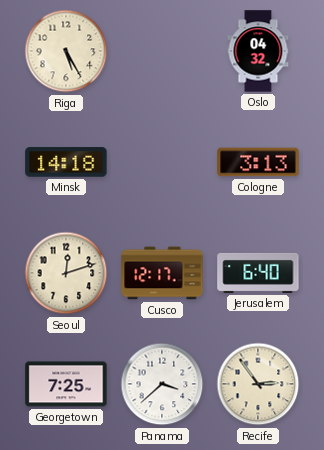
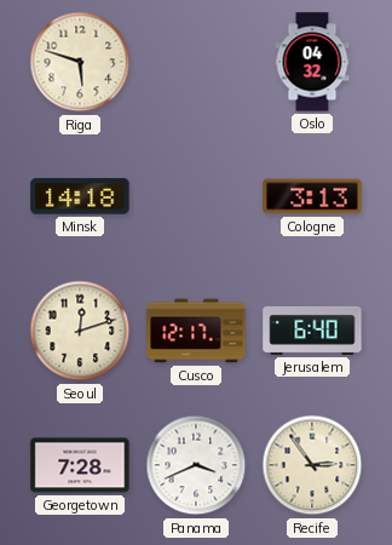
Riga: 5:25 -> 5:48
Georgetown: 7:25 -> 7:28
Panama: 3:38 -> 3:41
